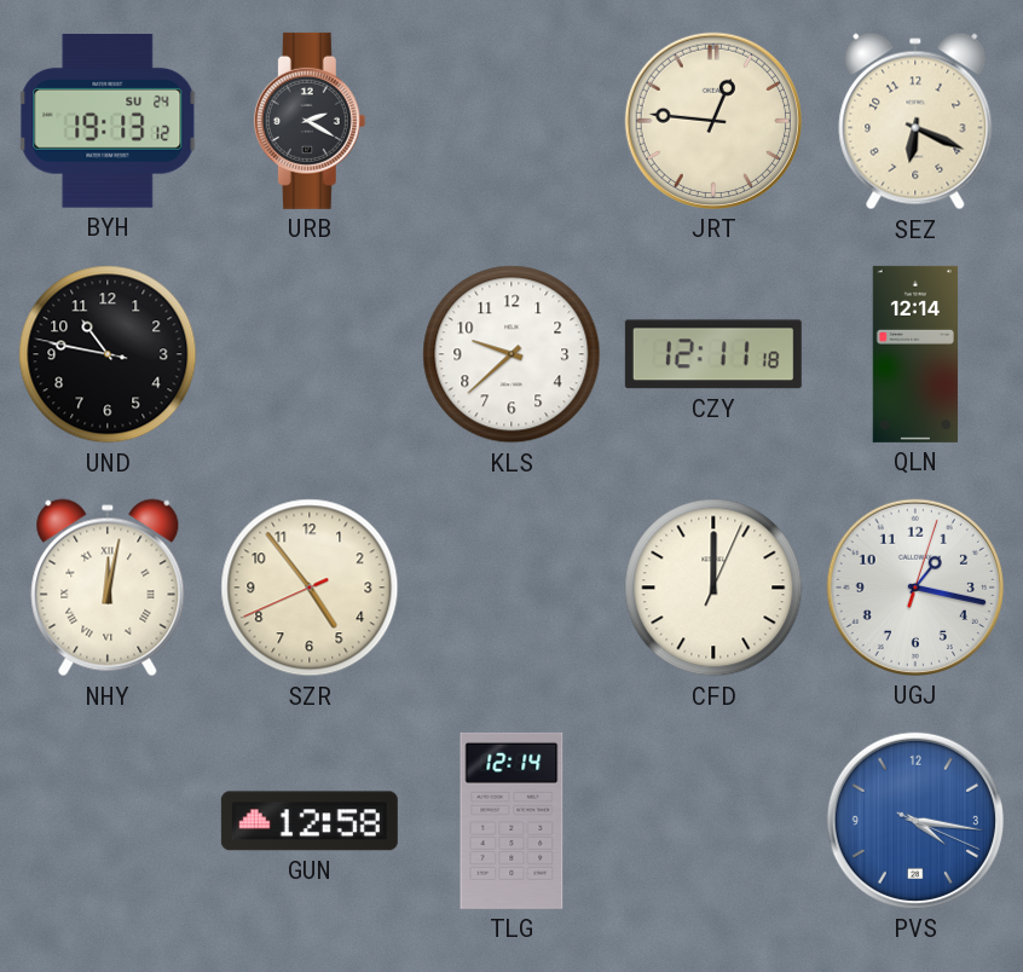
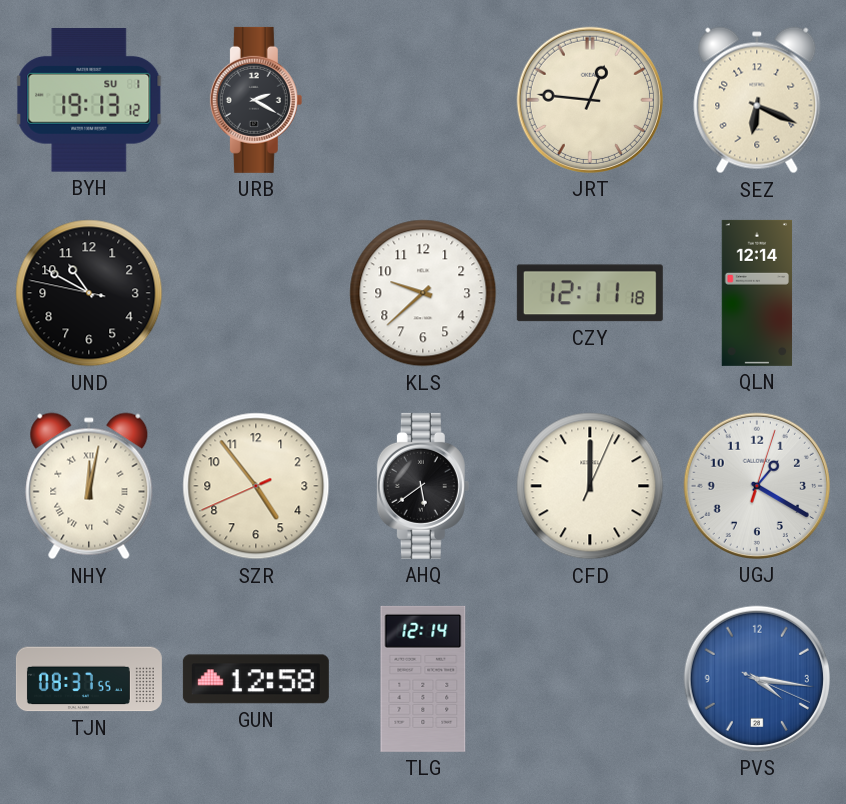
BYH date: SU 24 -> SU 1
UND: 10:46 -> 10:49
AHQ: none -> 5:39
UGJ: 1:17 -> 1:20
TJN: none -> 08:37
